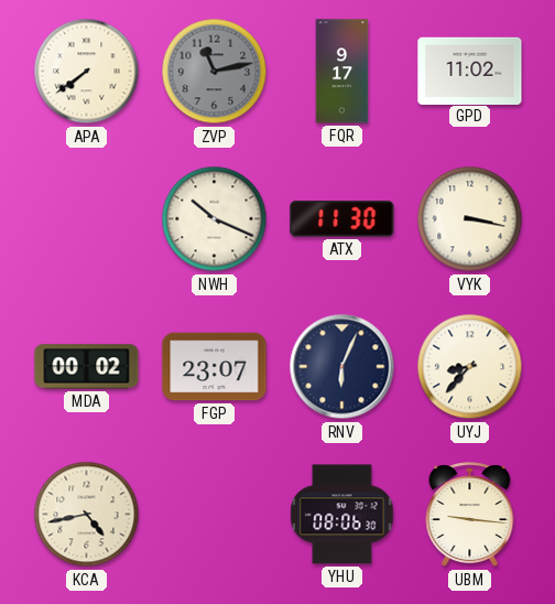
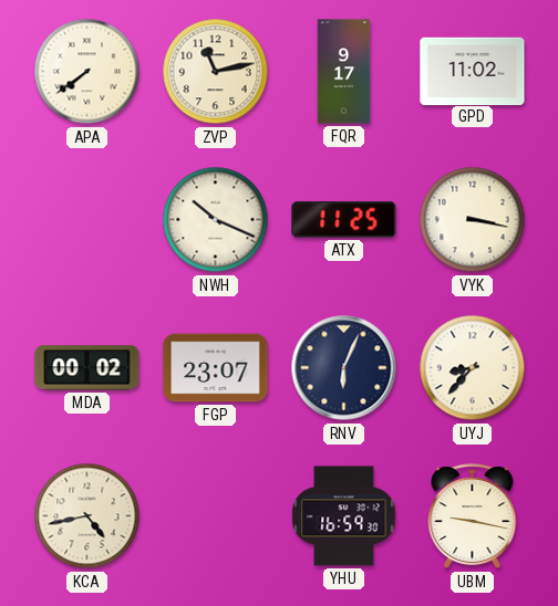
ZVP dial: grey -> cream
ATX: 11:30 -> 11:25
YHU: 08:06 -> 16:59
UBM: 9:16 -> 9:17
